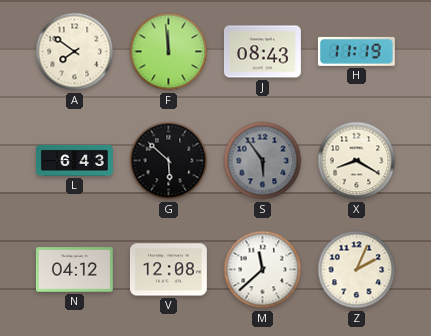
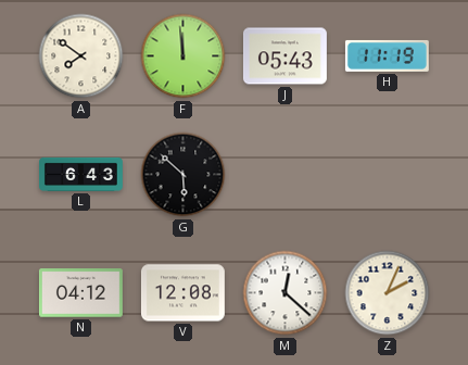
J: 08:43 -> 05:43
S: 5:54 -> none
X: 8:20 -> none
M: 11:38 -> 12:22
